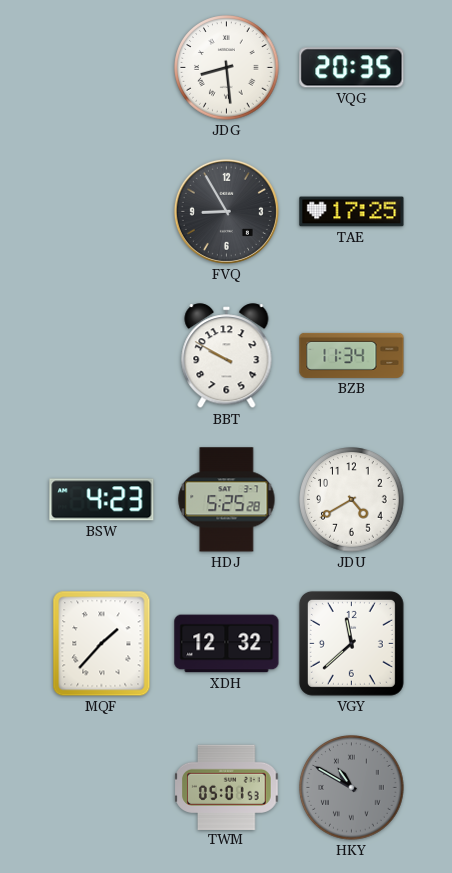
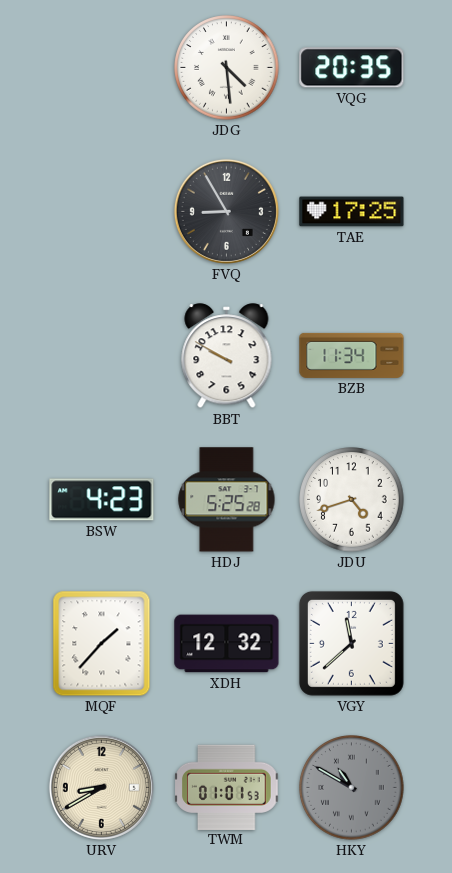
JDG: 8:29 -> 4:29
JDU: 4:40 -> 4:42
URV: none -> 8:40
TWM: 05:01 -> 01:01
